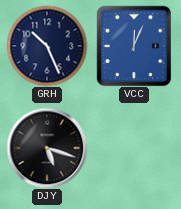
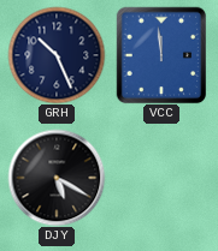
VCC: 12:04 -> 11:59
DJY: 5:18 -> 5:20
